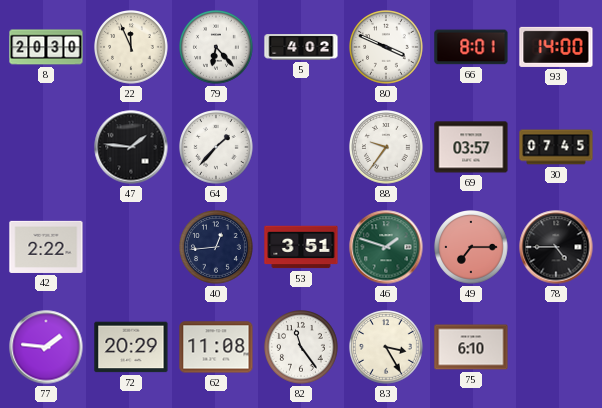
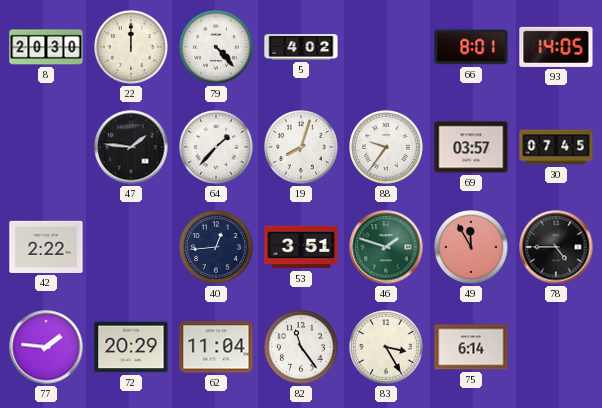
22: 11:56 -> 12:00
79: 6:23 -> 4:23
80: 3:49 -> none
93: 14:00 -> 14:05
19: none -> 8:03
49: 7:15 -> 11:55
62: 11:08 -> 11:04
75: 6:10 -> 6:14
